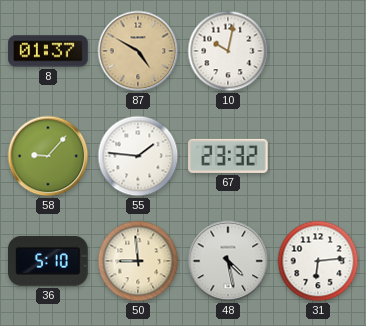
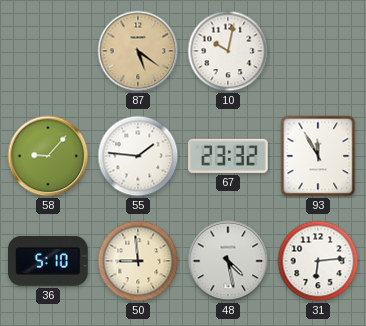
8: 01:37 -> none
87: 4:50 -> 5:21
93: none -> 11:55
